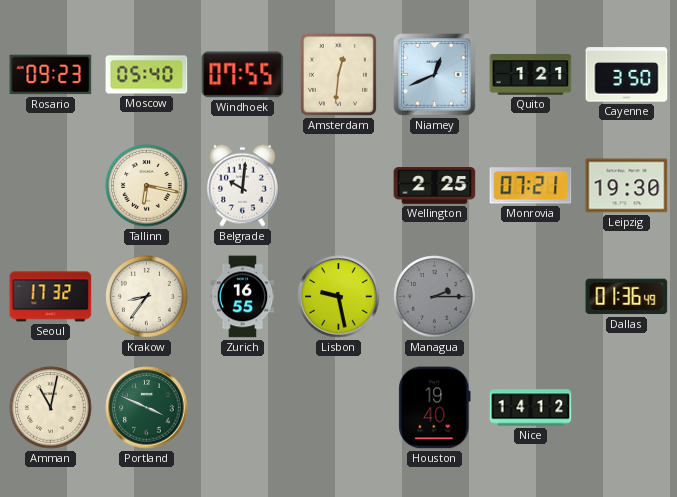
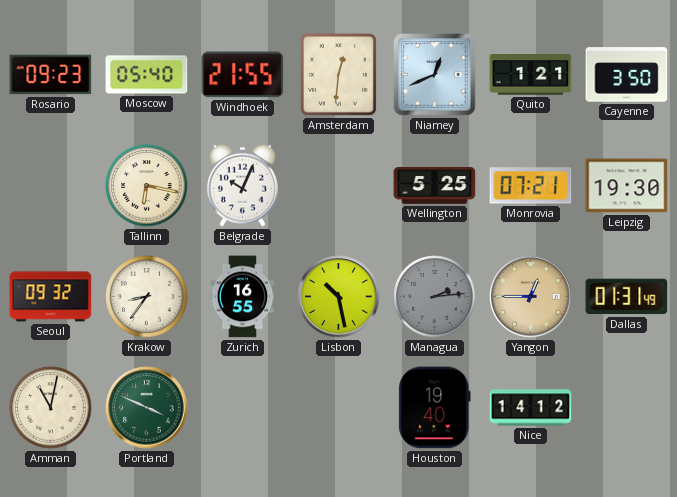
Windhoek: 07:55 -> 21:55
Belgrade: 10:01 -> 10:04
Wellington: 2:25 -> 5:25
Seoul: 17:32 -> 09:32
Lisbon: 9:28 -> 10:28
Managua: 2:15 -> 2:14
Yangon: none -> 12:45
Dallas: 01:36 -> 01:31
